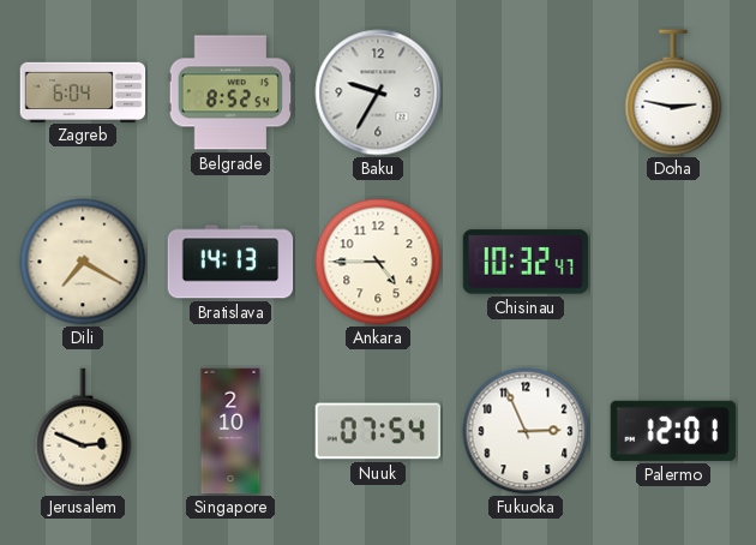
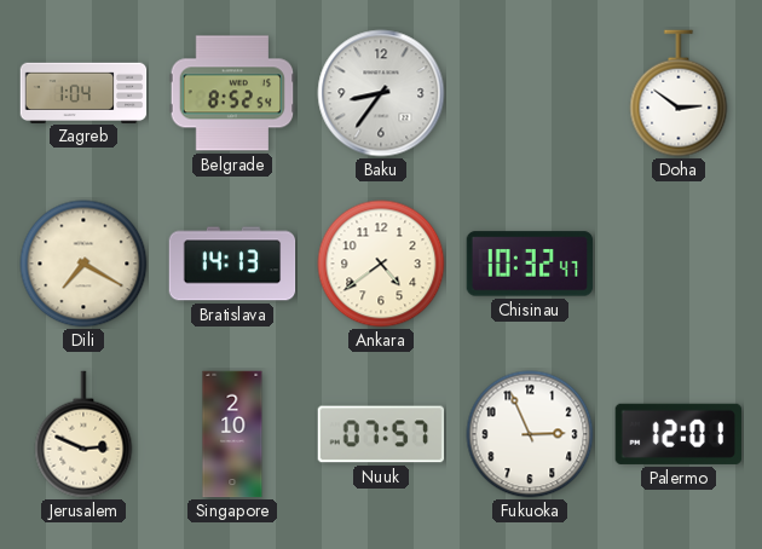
Zagreb: 6:04 -> 1:04
Baku: 9:35 -> 8:36
Doha: 2:47 -> 2:51
Ankara: 4:45 -> 4:39
Nuuk: 07:54 -> 07:57
